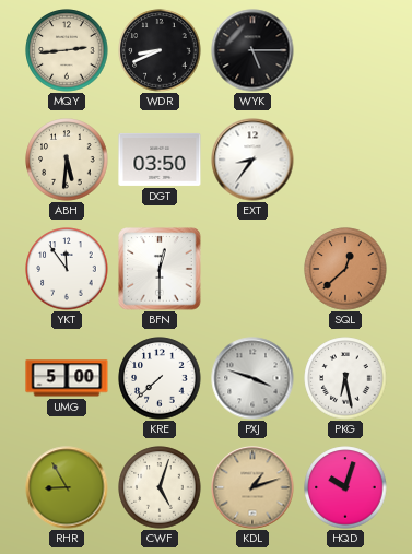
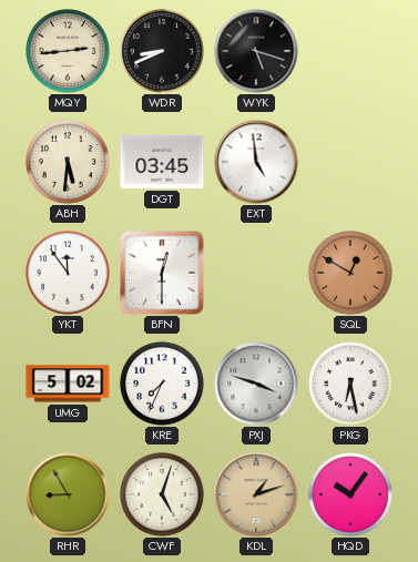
WYK: 5:15 -> 5:18
DGT: 03:50 -> 03:45
EXT: 8:36 -> 4:59
SQL: 12:38 -> 12:50
UMG: 5:00 -> 5:02
KRE: 7:38 -> 7:34
HQD: 10:03 -> 10:06
